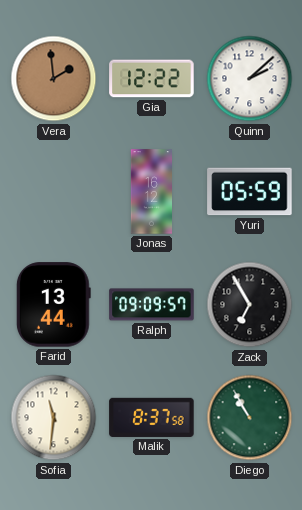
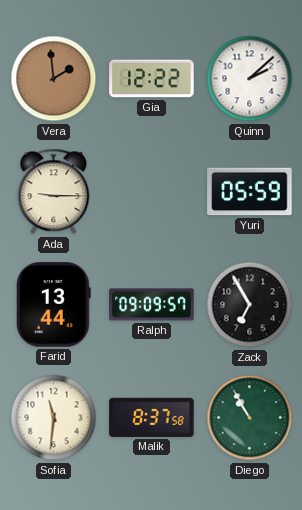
Ada: none -> 9:15
Jonas: 16:12 -> none
